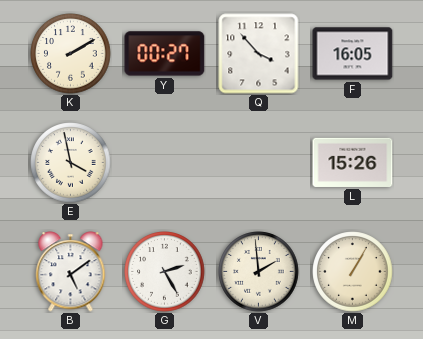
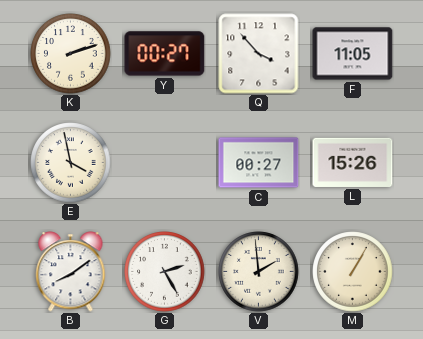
K: 2:10 -> 2:12
F: 16:05 -> 11:05
C: none -> 00:27
B: 5:09 -> 8:09
